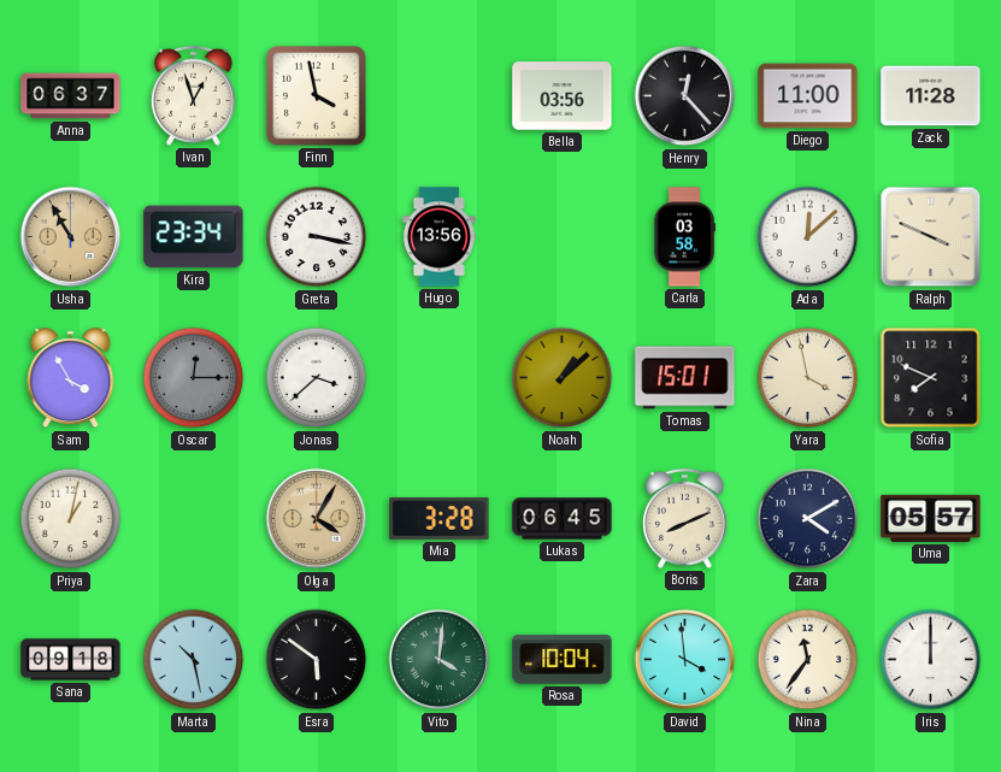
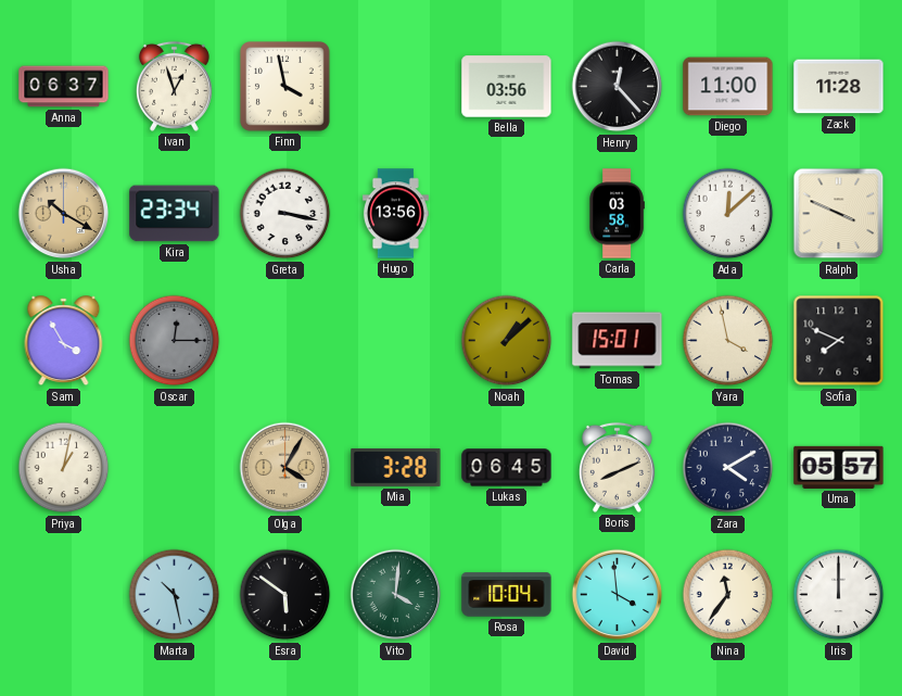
Usha: 10:55 -> 10:20
Jonas: 3:38 -> none
Sana: 09:18 -> none
